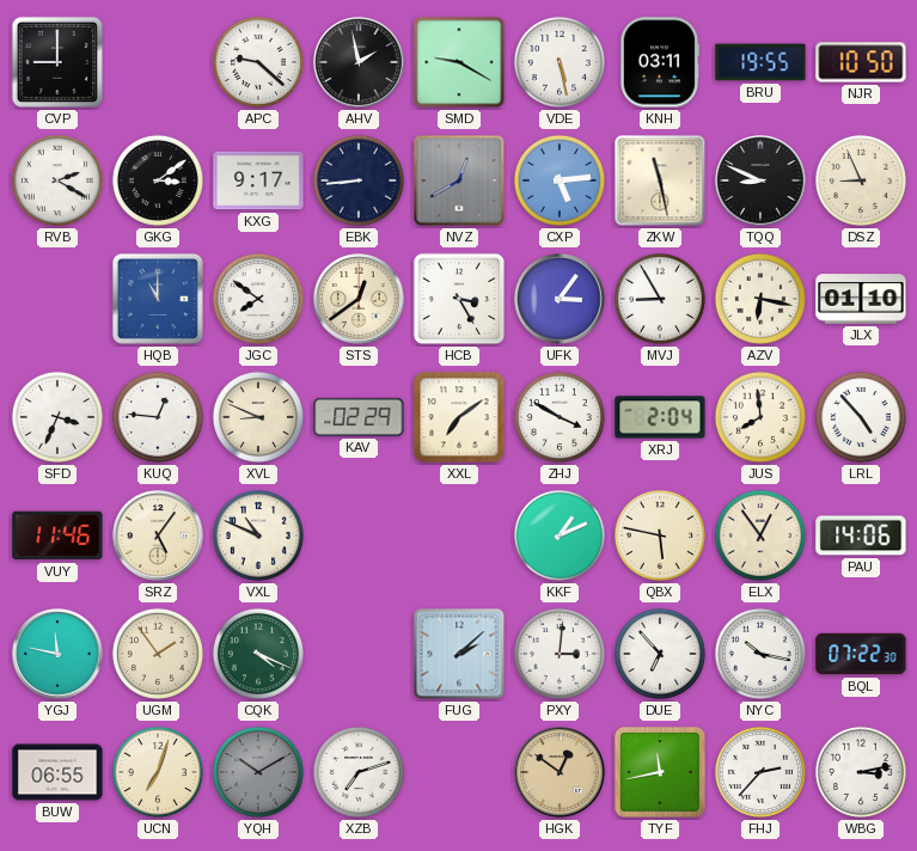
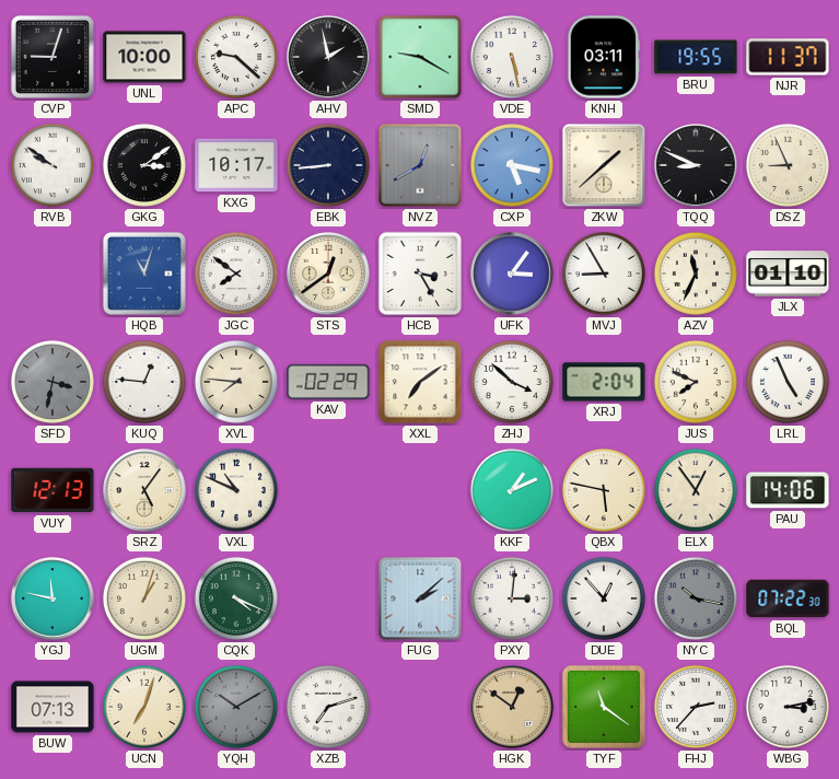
CVP: 9:00 -> 9:03
UNL: none -> 10:00
NJR: 10:50 -> 11:37
RVB: 2:20 -> 9:51
KXG: 9:17 -> 10:17
CXP: 5:14 -> 5:17
ZKW: 11:28 -> 1:38
HQB: 11:00 -> 11:03
AZV: 6:17 -> 11:34
SFD: 3:34 -> 3:32
SFD dial: white -> grey
XVL: 8:49 -> 7:46
ZHJ: 3:50 -> 3:52
JUS: 7:59 -> 7:49
LRL: 4:53 -> 4:56
VUY: 11:46 -> 12:13
UGM: 1:54 -> 1:03
DUE: 6:53 -> 12:53
NYC dial: white -> grey
BUW: 06:55 -> 07:13
TYF: 11:43 -> 11:21
